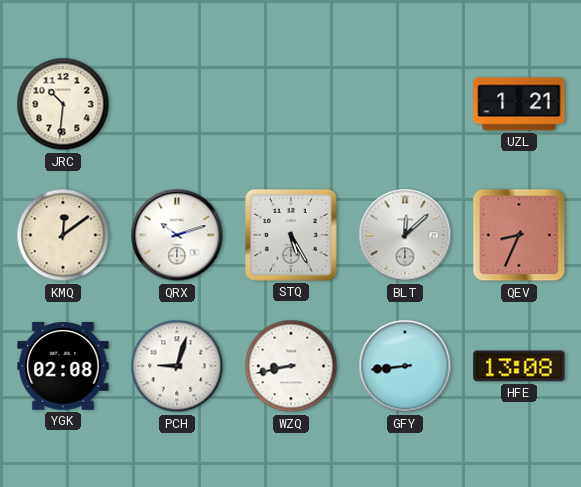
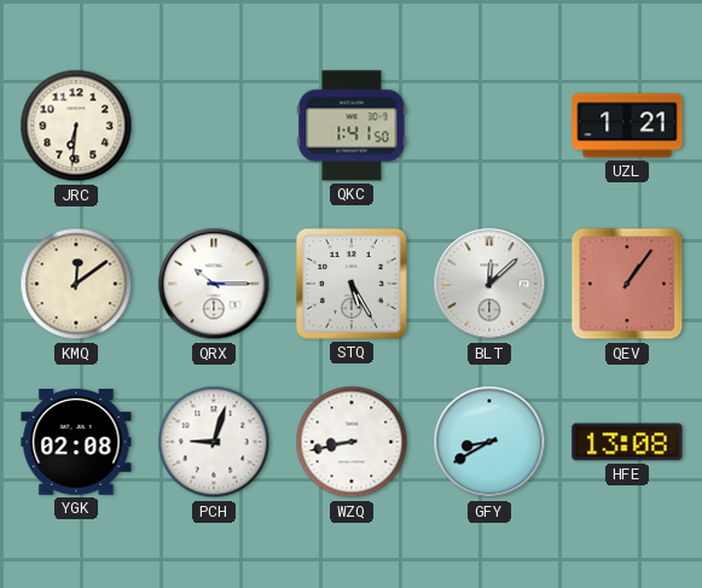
JRC: 10:31 -> 6:31
QKC: none -> 1:41
QRX: 10:12 -> 10:15
QEV: 8:34 -> 1:06
GFY: 8:44 -> 8:40
